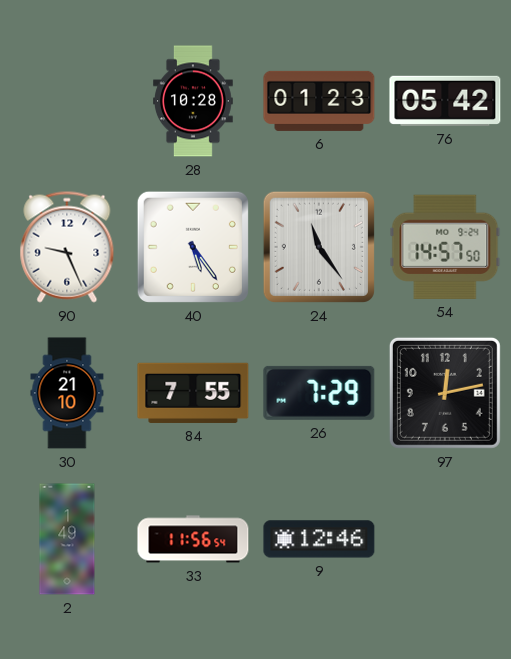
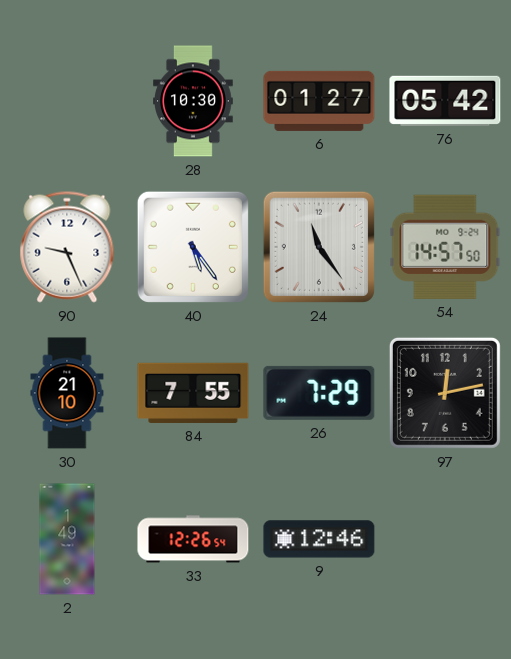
28: 10:28 -> 10:30
6: 01:23 -> 01:27
33: 11:56 -> 12:26
